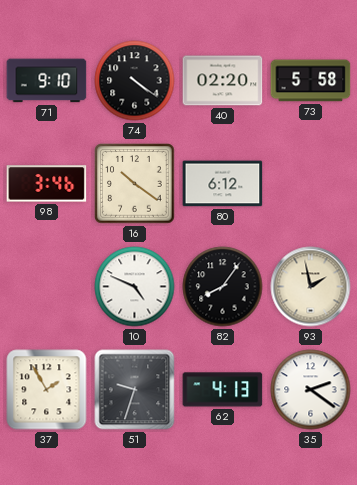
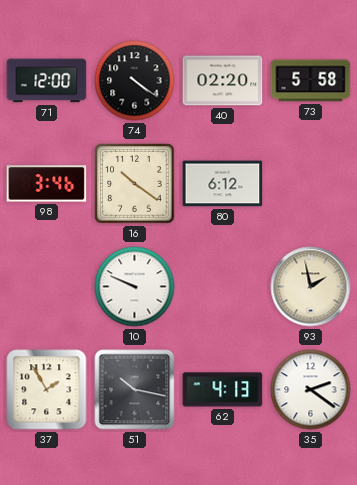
71: 9:10 -> 12:00
10: 4:49 -> 9:49
82: 8:06 -> none
51: 9:33 -> 10:17
